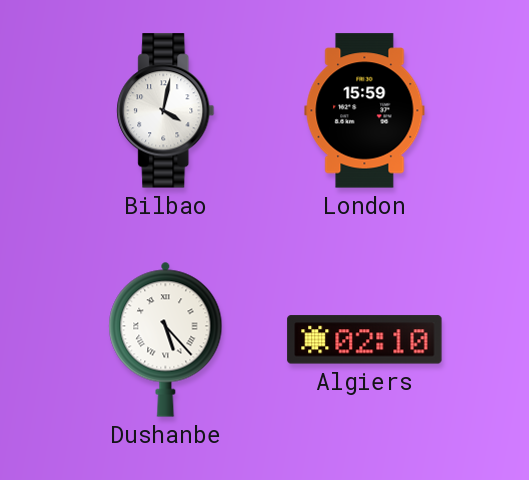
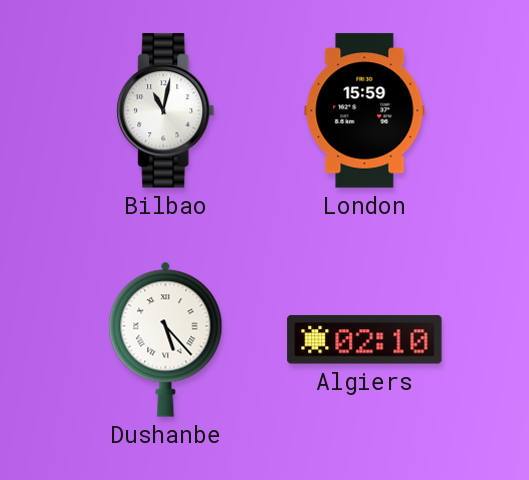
Bilbao: 4:02 -> 11:02
